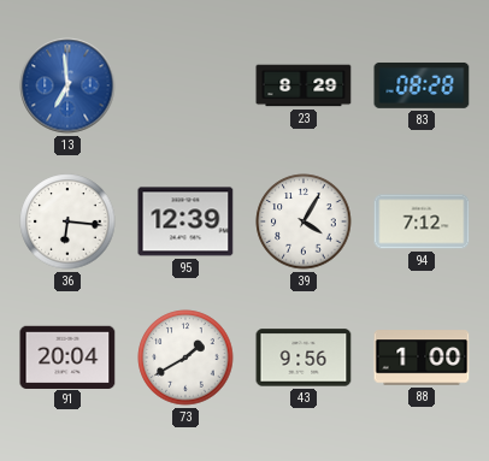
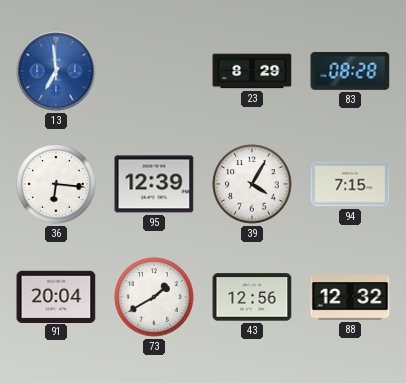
94: 7:12 -> 7:15
43: 9:56 -> 12:56
88: 1:00 -> 12:32
